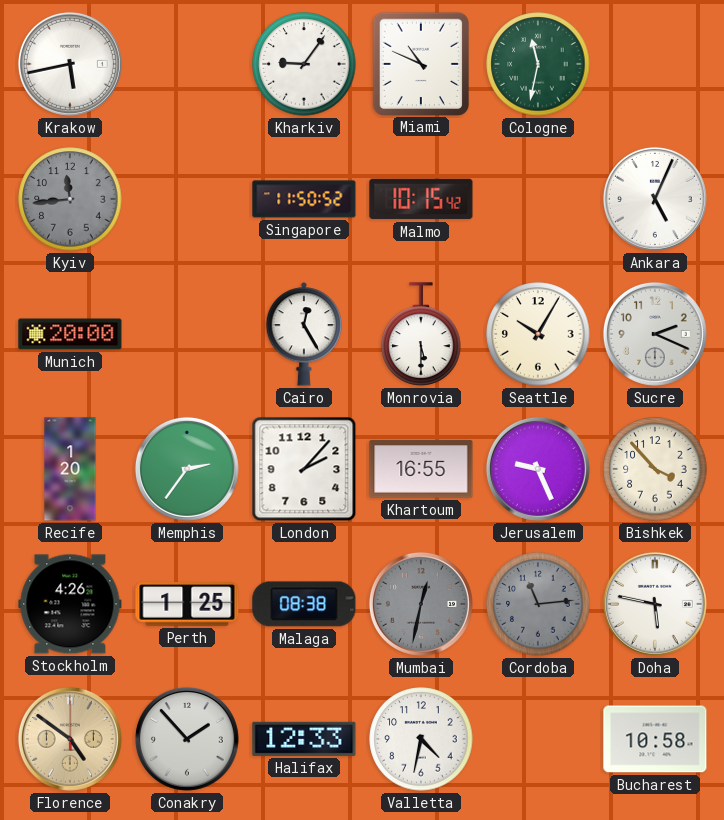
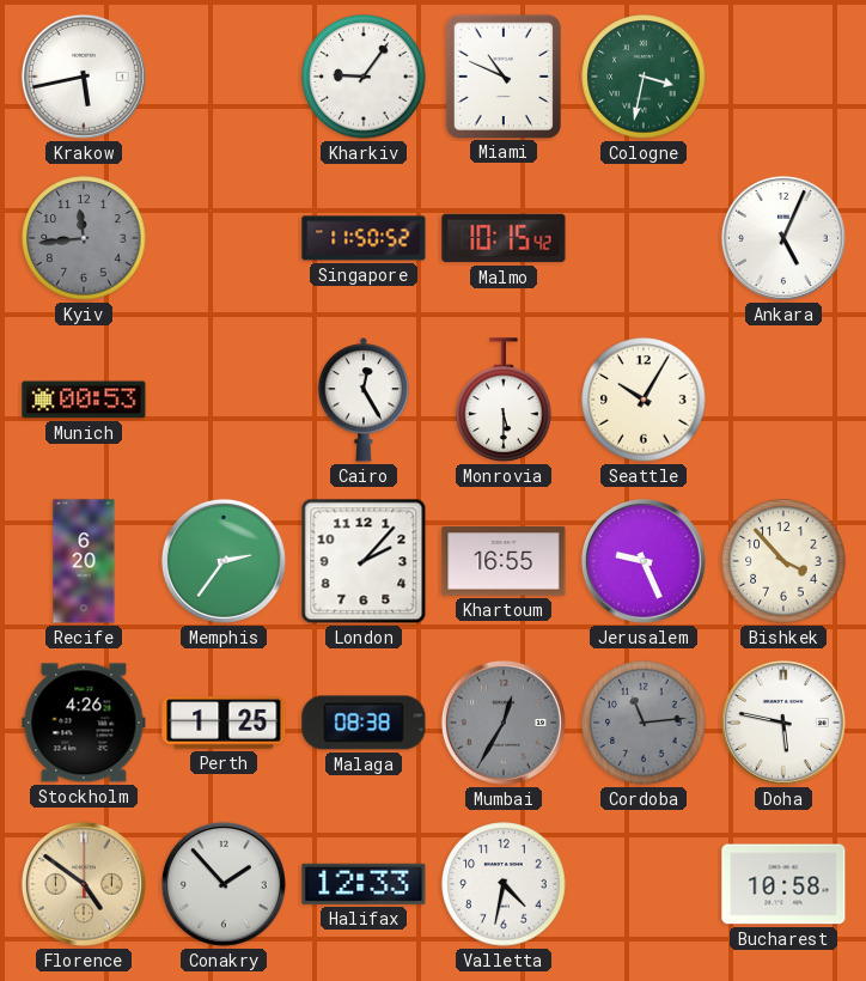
Cologne: 11:32 -> 3:32
Munich: 20:00 -> 00:53
Sucre: 2:19 -> none
Recife: 1:20 -> 6:20
Mumbai: 12:32 -> 12:35
